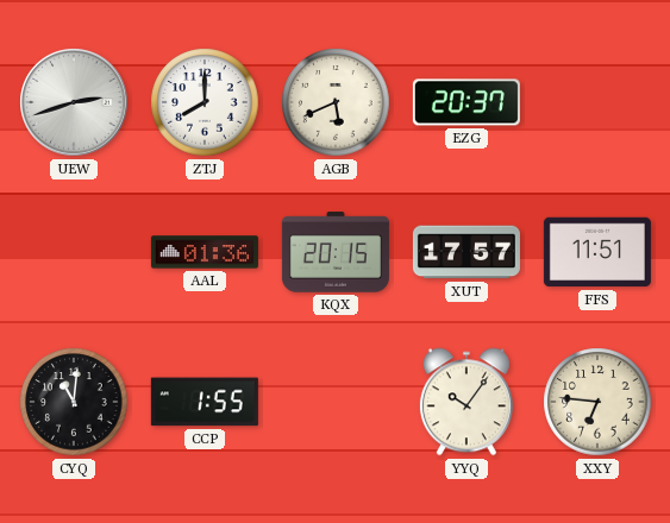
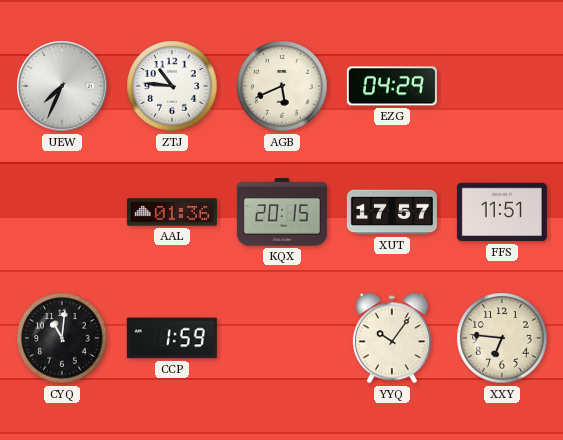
UEW: 2:42 -> 7:34
ZTJ: 8:00 -> 10:46
EZG: 20:37 -> 04:29
CCP: 1:55 -> 1:59
